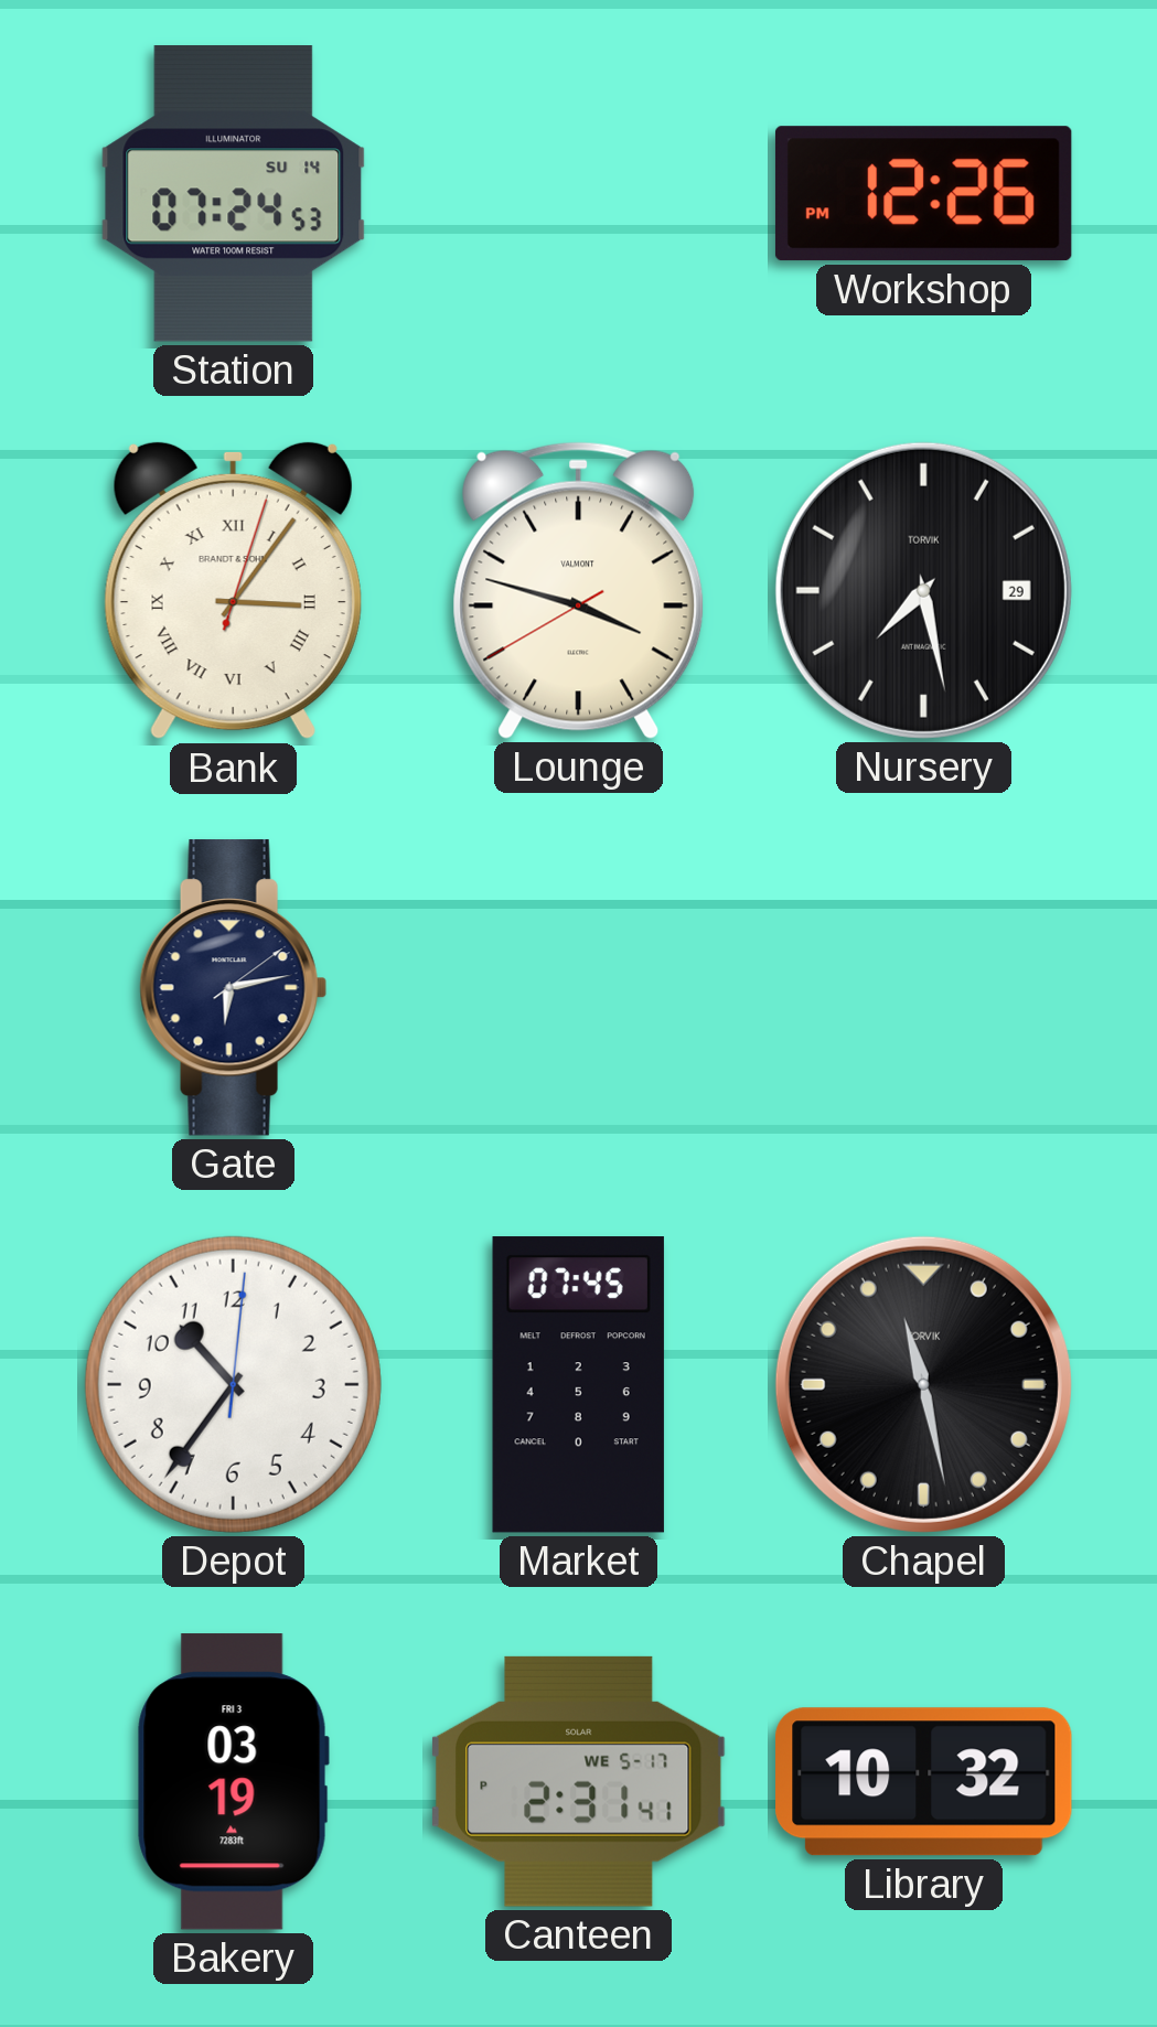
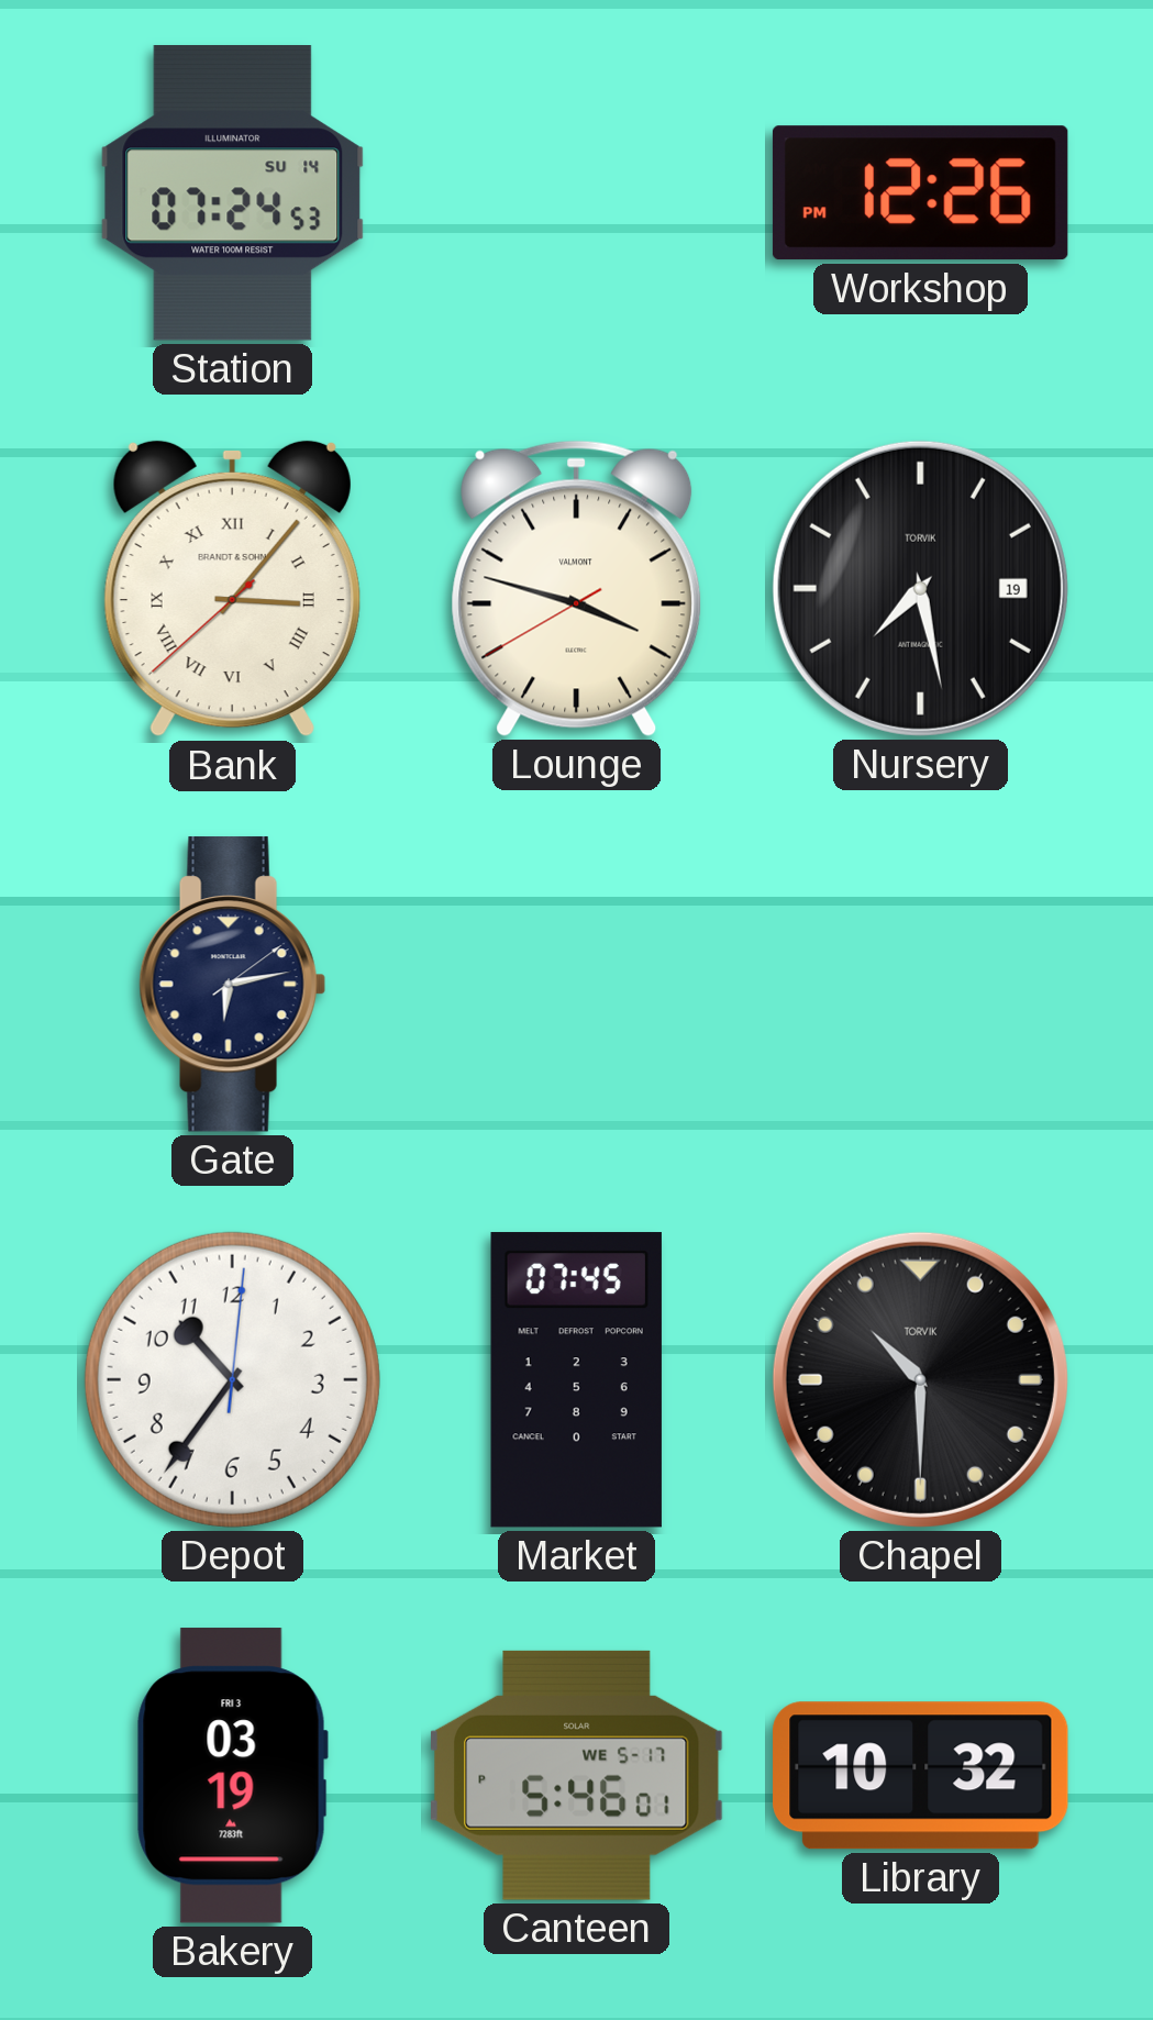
Bank: 3:06:03 -> 3:06:38
Nursery date: 29 -> 19
Chapel: 11:28 -> 10:30
Canteen: 2:31 -> 5:46
